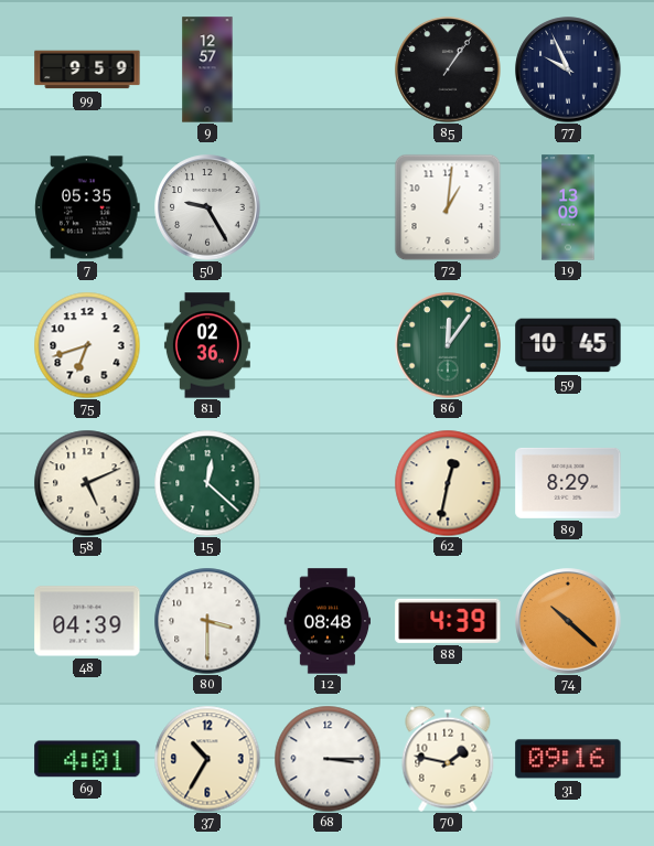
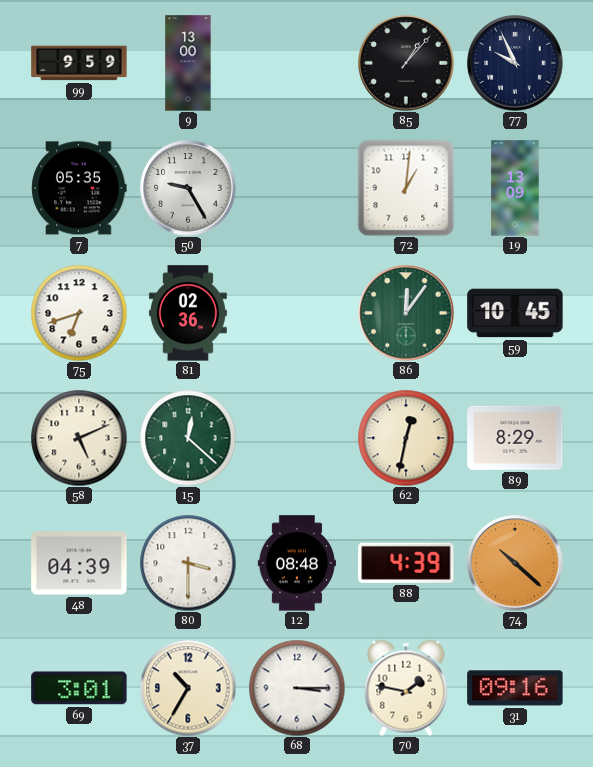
9: 12:57 -> 13:00
85: 1:06 -> 1:07
69: 4:01 -> 3:01
